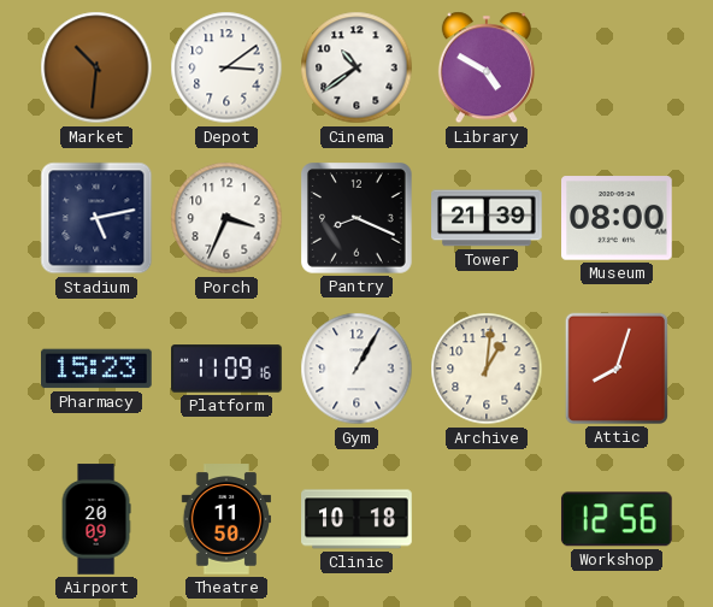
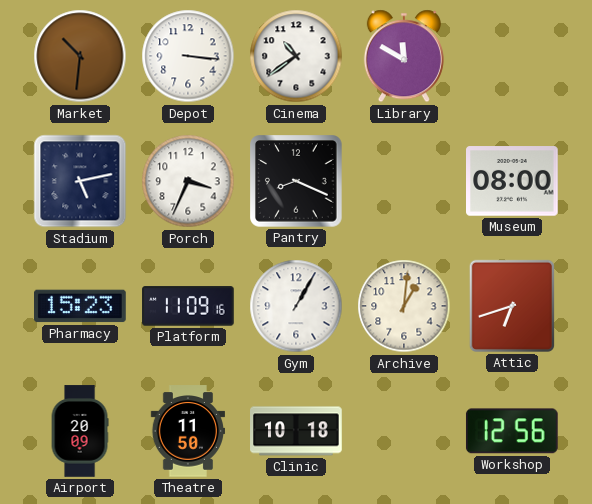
Depot: 3:09 -> 3:16
Library: 4:50 -> 11:50
Tower: 21:39 -> none
Attic: 8:03 -> 6:42
